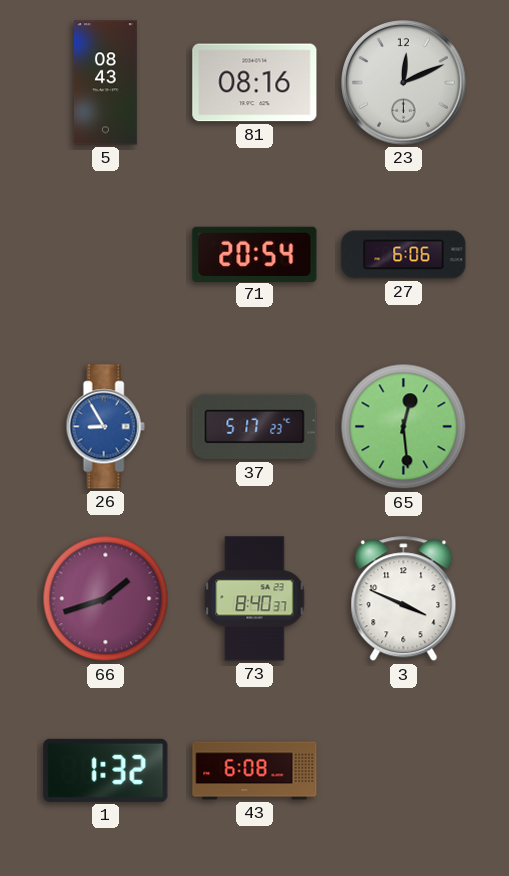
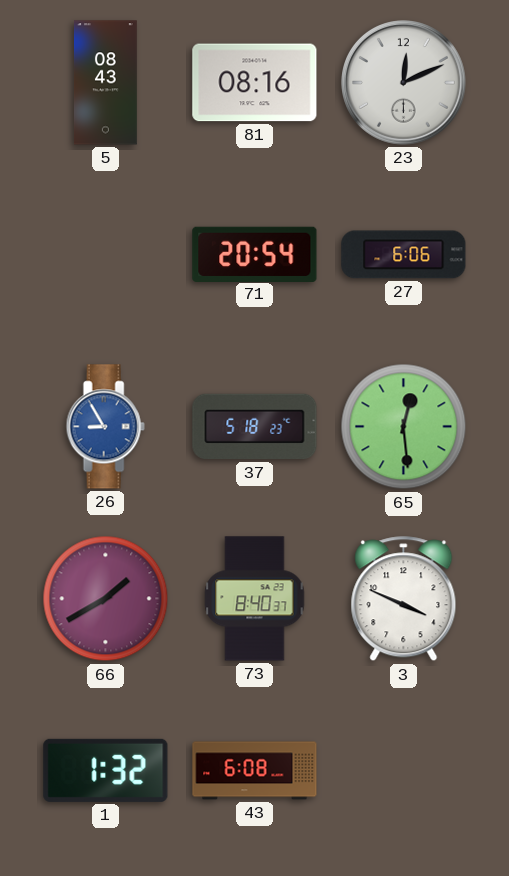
37: 5:17 -> 5:18
66: 1:42 -> 1:40
